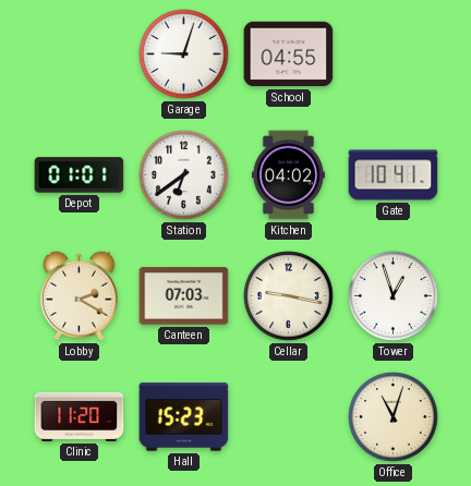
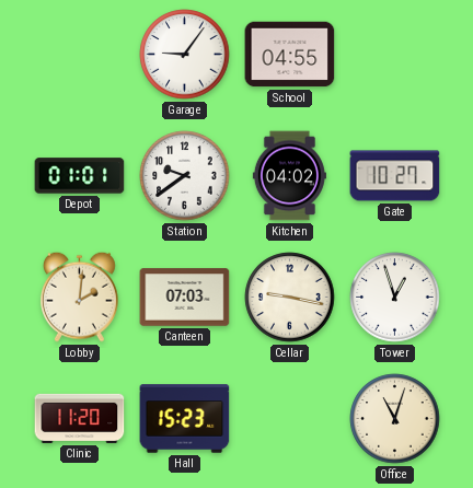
Garage: 9:03 -> 9:06
Station: 6:39 -> 9:39
Gate: 10:41 -> 10:27
Lobby: 2:20 -> 2:01
